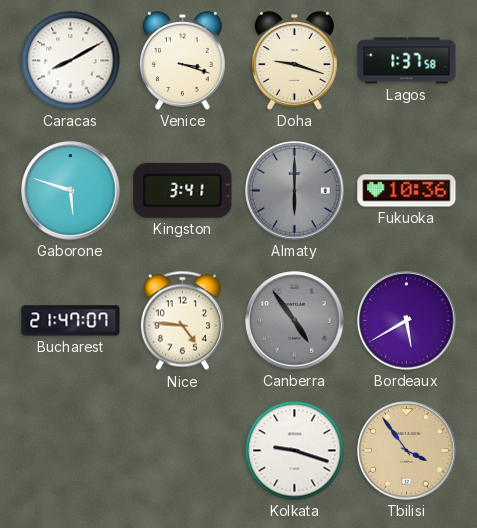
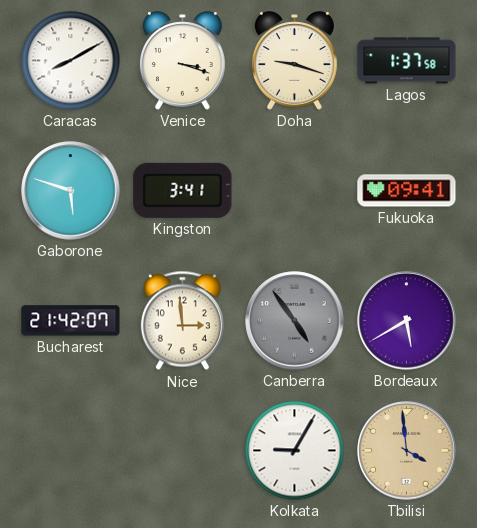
Almaty: 6:00 -> none
Fukuoka: 10:36 -> 09:41
Bucharest: 21:47 -> 21:42
Nice: 4:46 -> 2:59
Kolkata: 9:18 -> 9:05
Tbilisi: 3:54 -> 3:59
